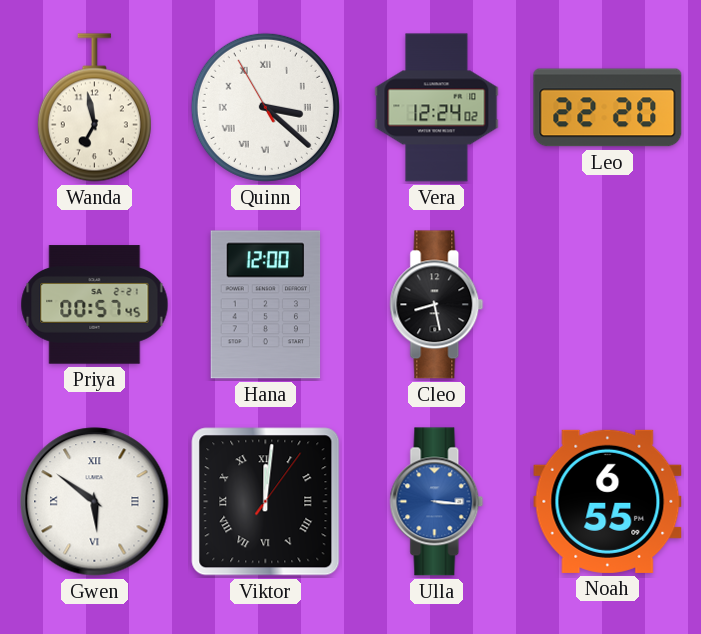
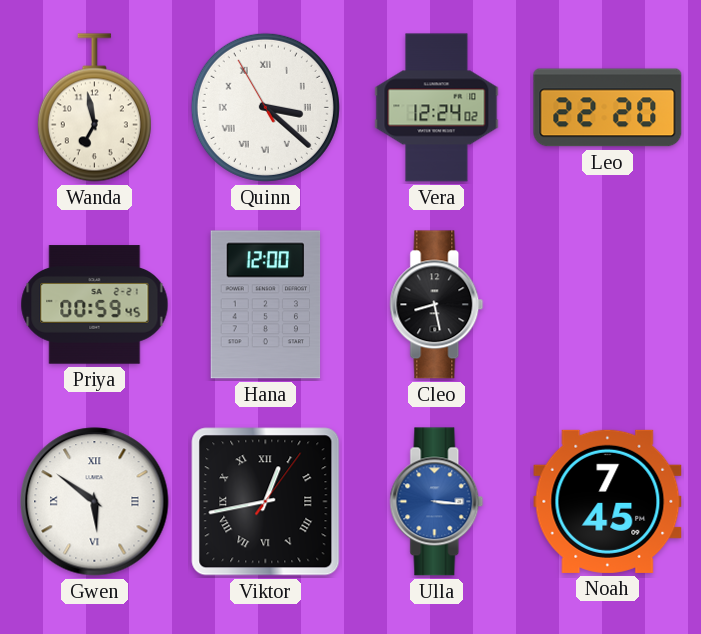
Priya: 00:57 -> 00:59
Viktor: 12:01 -> 12:43
Noah: 6:55 -> 7:45
